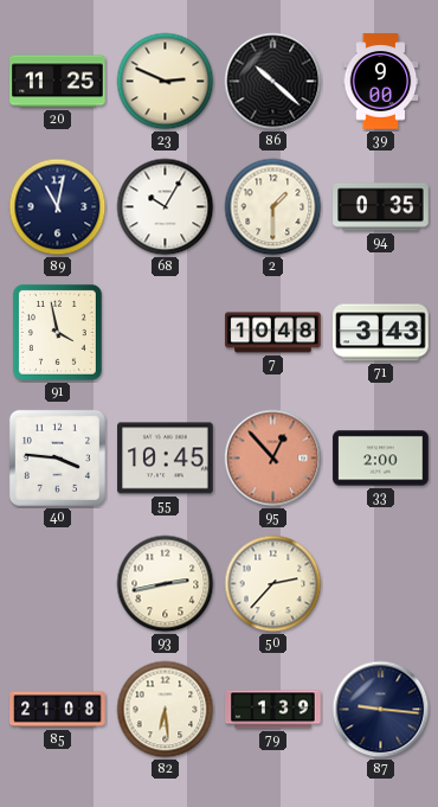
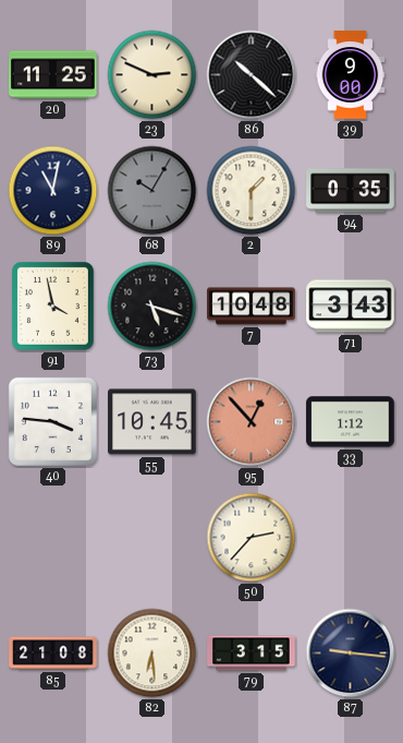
68 dial: white -> grey
73: none -> 5:18
33: 2:00 -> 1:12
93: 2:43 -> none
79: 1:39 -> 3:15
